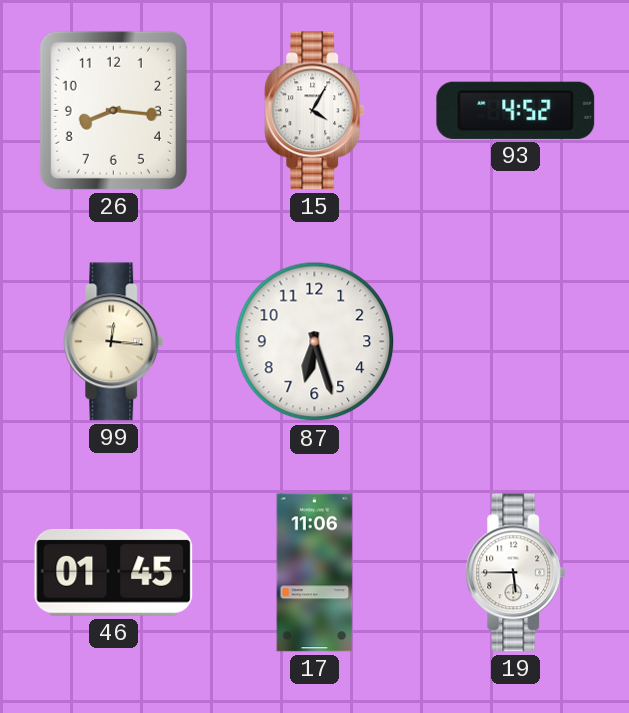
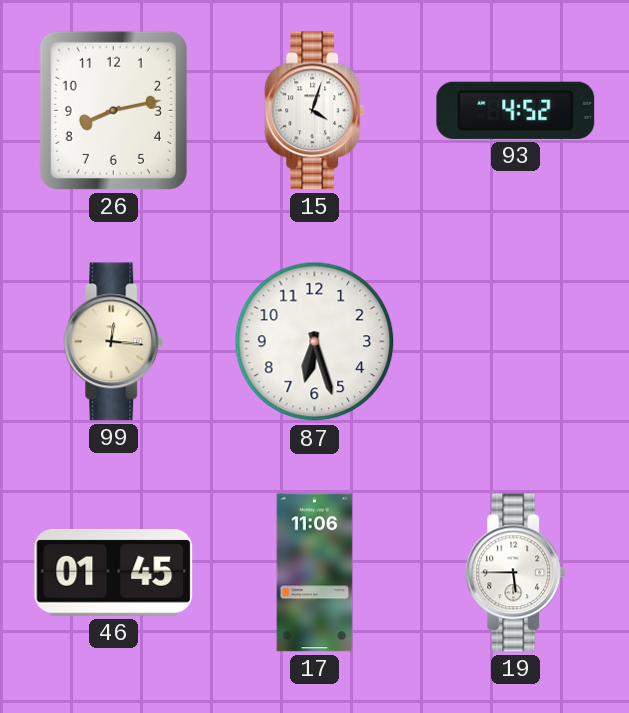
26: 8:16 -> 8:13
15: 4:05 -> 4:03
